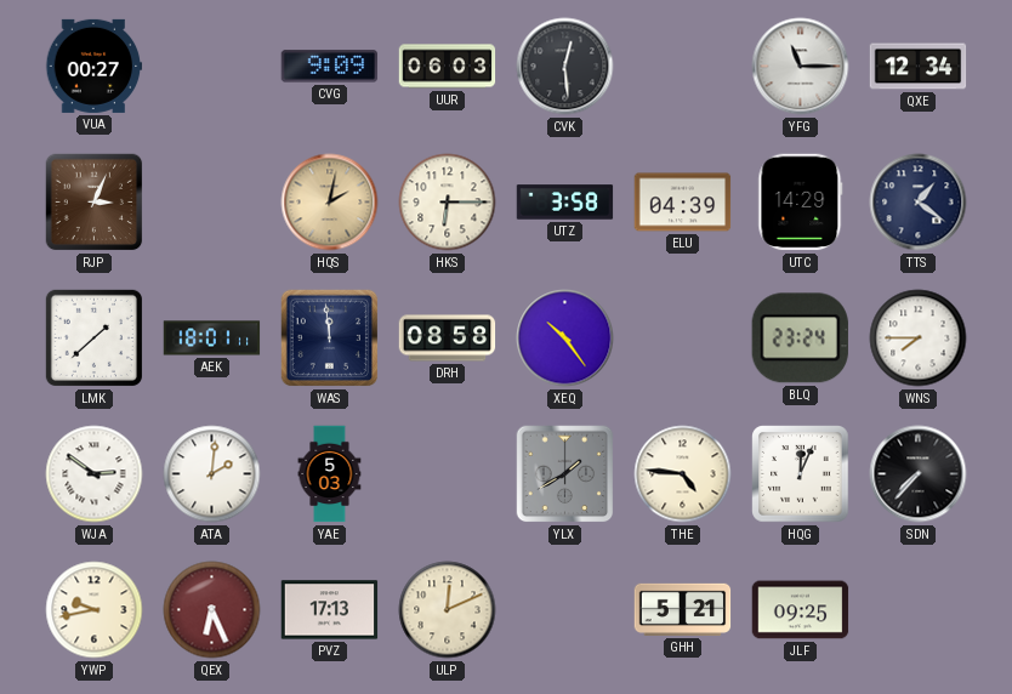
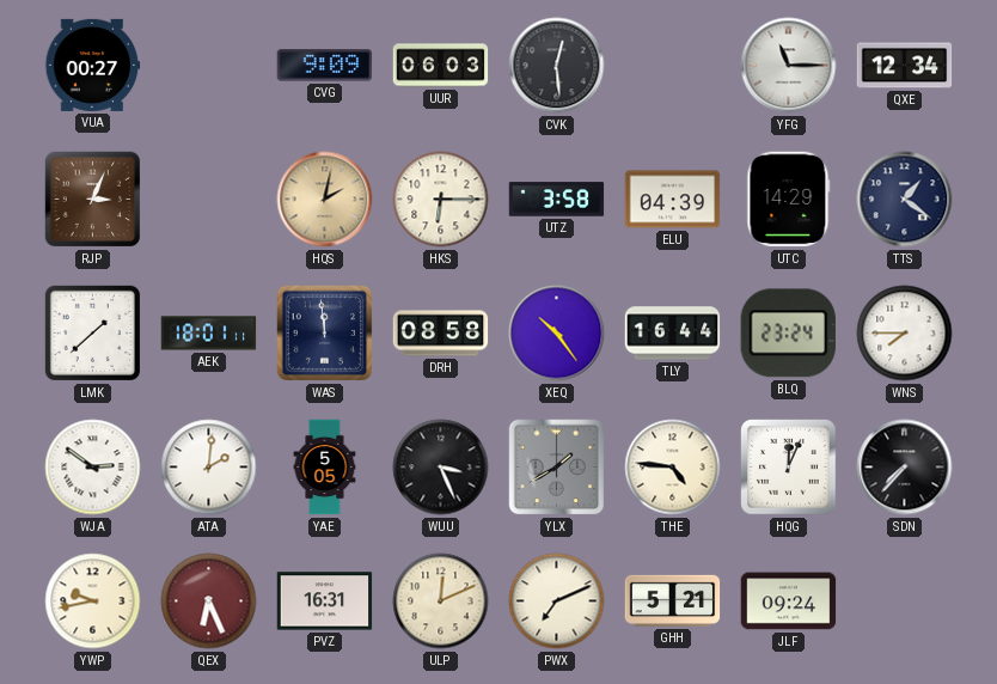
TLY: none -> 16:44
YAE: 5:03 -> 5:05
WUU: none -> 3:26
PVZ: 17:13 -> 16:31
PWX: none -> 7:11
JLF: 09:25 -> 09:24
